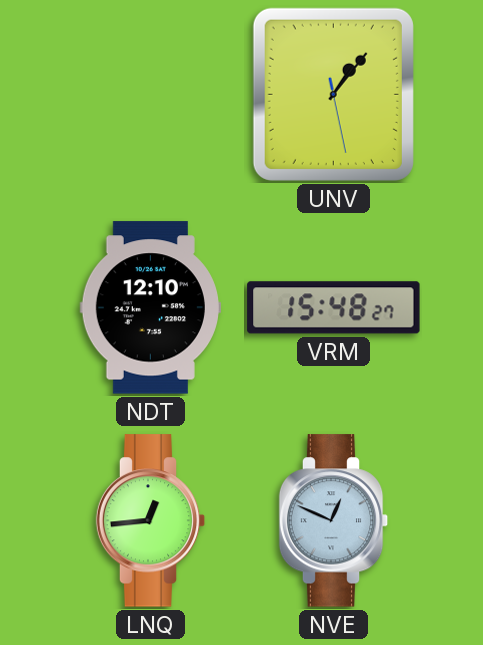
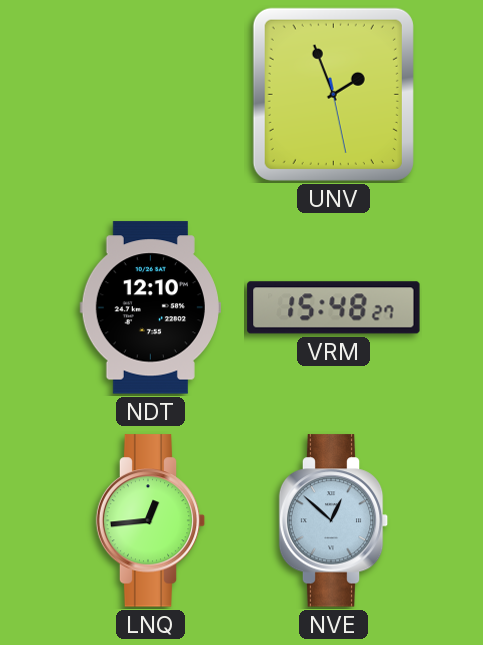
UNV: 1:06 -> 1:56
NVE: 12:49 -> 12:52
